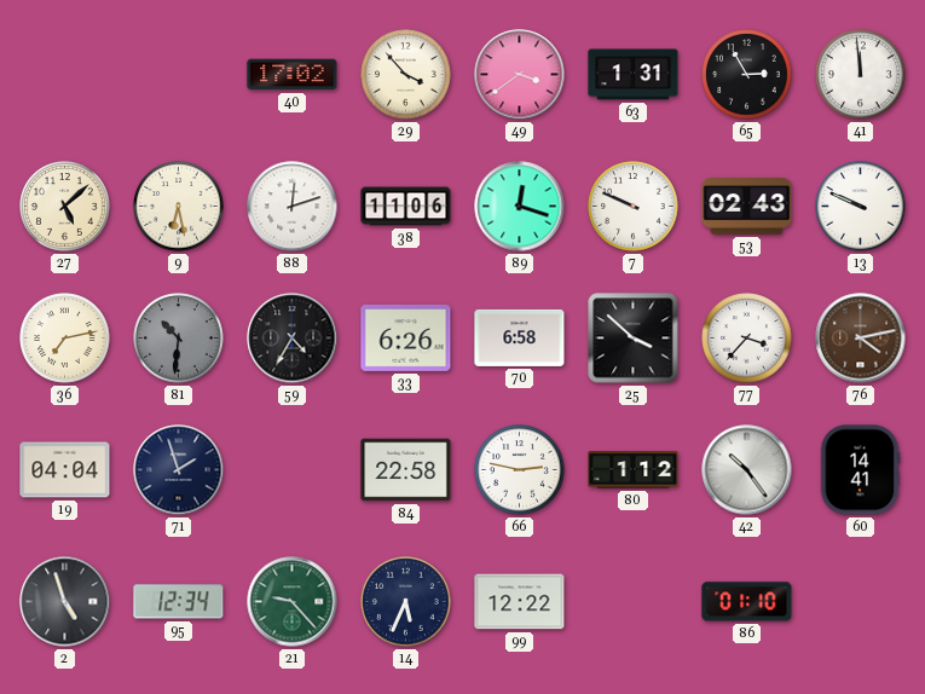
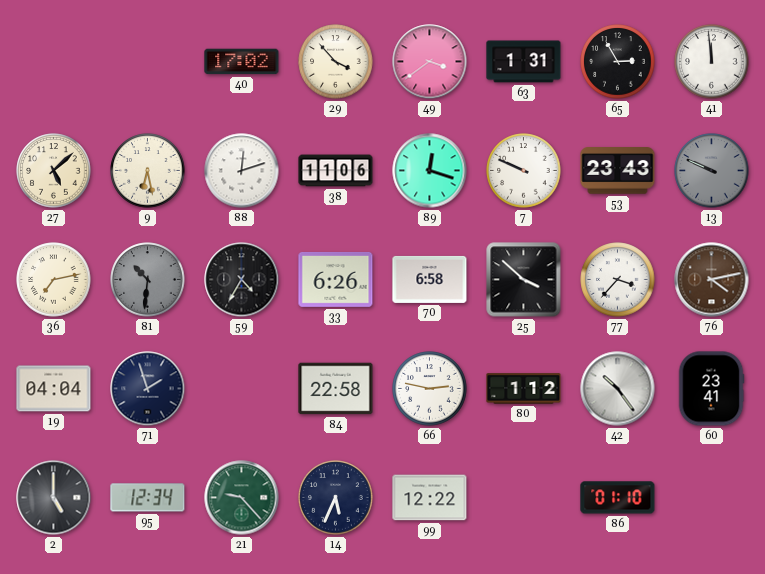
53: 02:43 -> 23:43
13 dial: white -> grey
60: 14:41 -> 23:41
2: 4:57 -> 5:00
